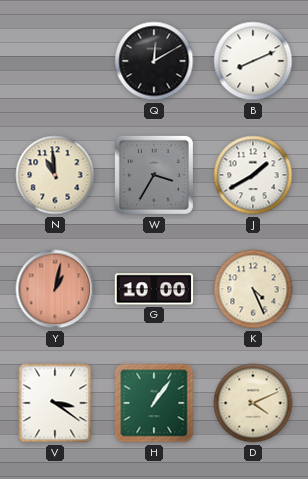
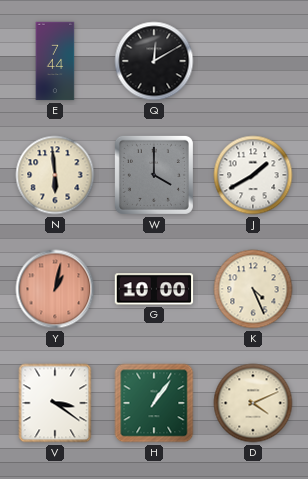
E: none -> 7:44
B: 8:11 -> none
N: 10:59 -> 5:59
W: 3:35 -> 4:00
